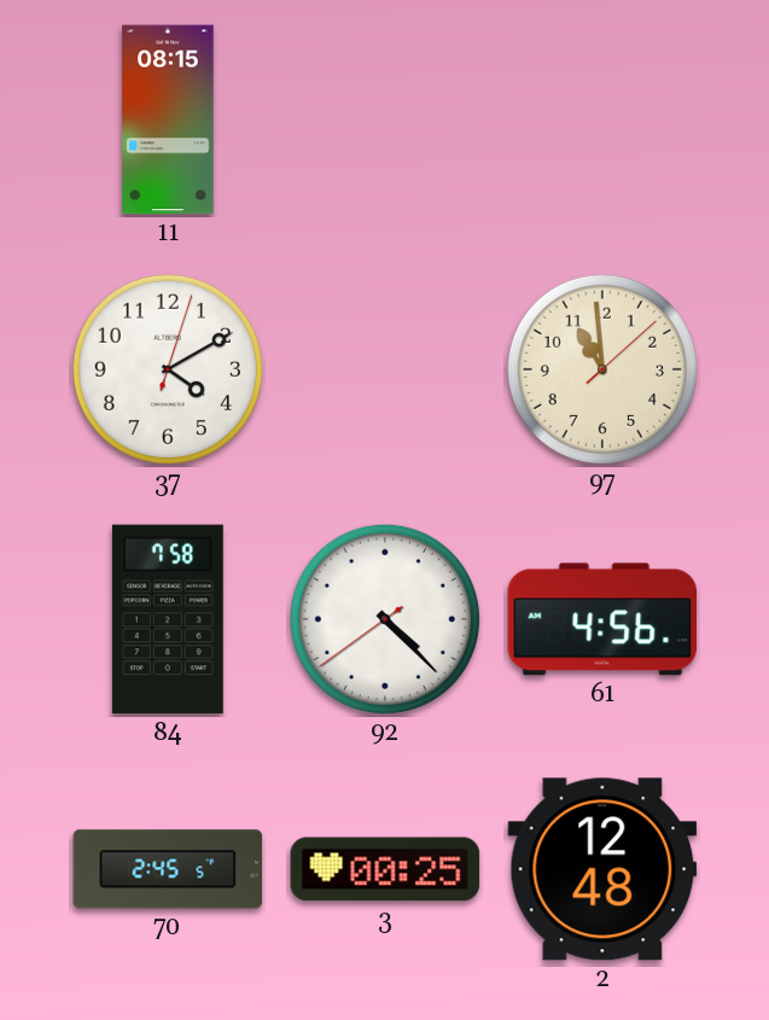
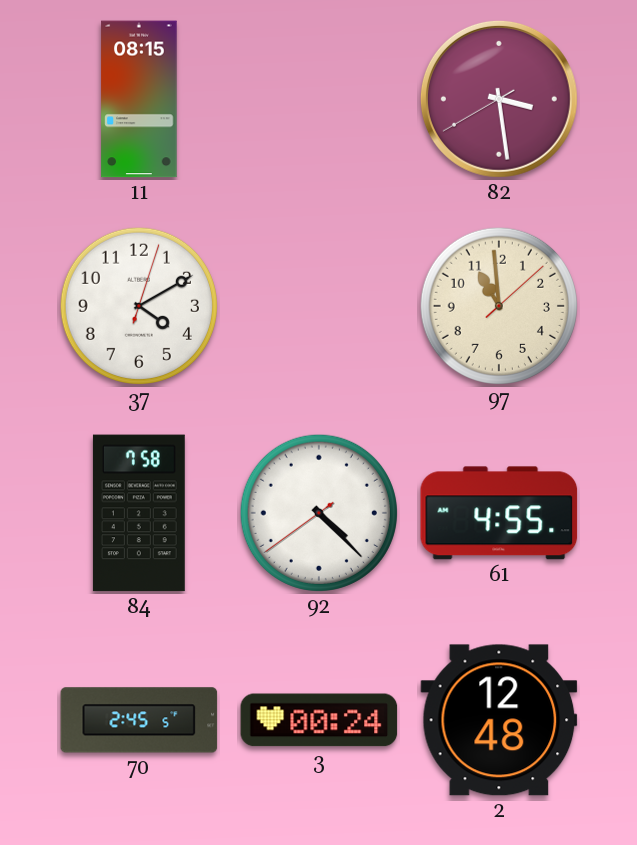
82: none -> 3:28
61: 4:56 -> 4:55
3: 00:25 -> 00:24
